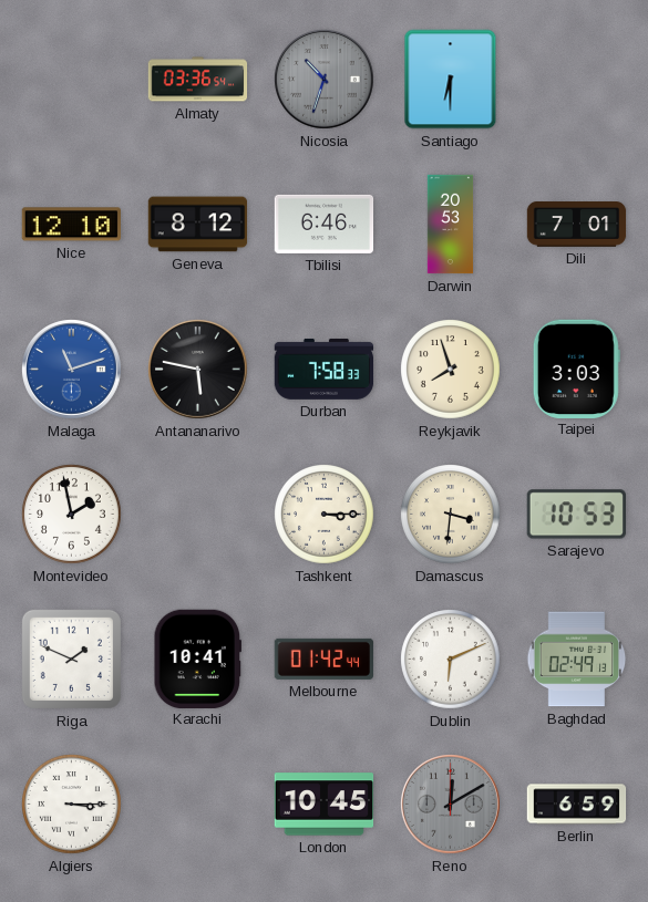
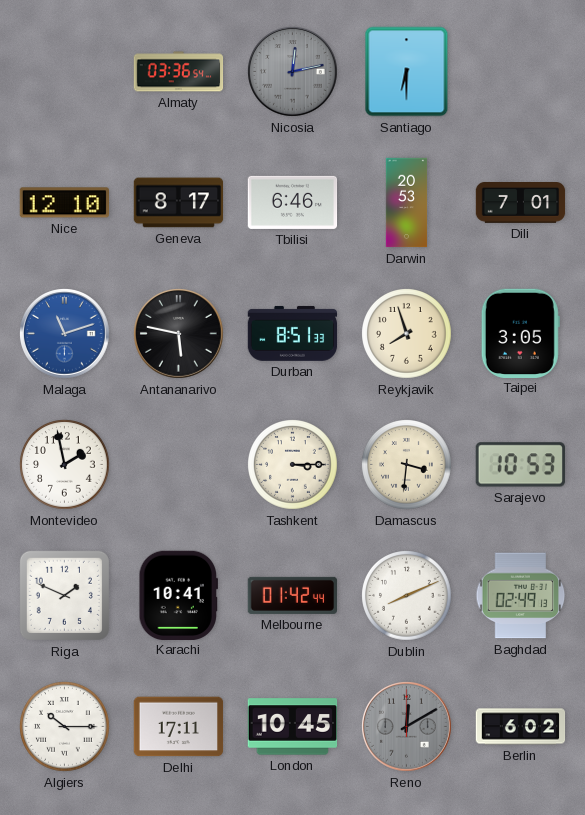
Nicosia: 10:33 -> 12:13
Geneva: 8:12 -> 8:17
Durban: 7:58 -> 8:51
Taipei: 3:03 -> 3:05
Dublin: 6:11 -> 8:11
Algiers: 3:15 -> 10:15
Delhi: none -> 17:11
Berlin: 6:59 -> 6:02
